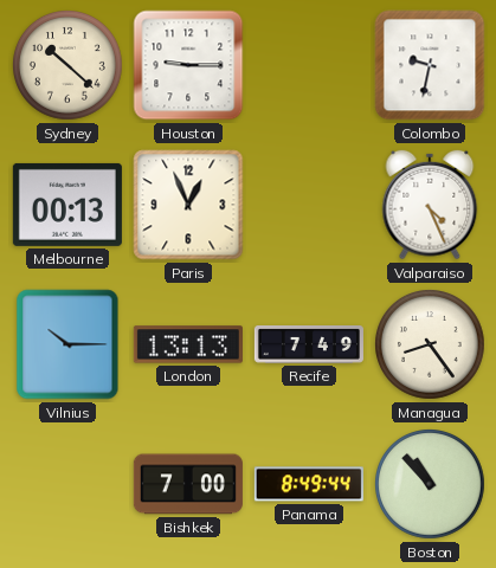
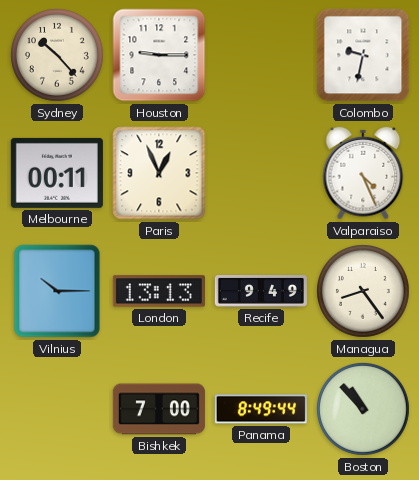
Sydney: 10:22 -> 10:23
Melbourne: 00:13 -> 00:11
Recife: 7:49 -> 9:49
